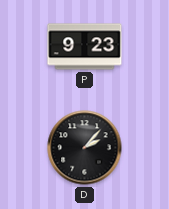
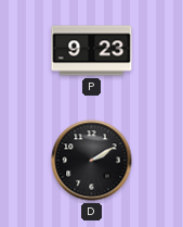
D: 2:07 -> 2:10
